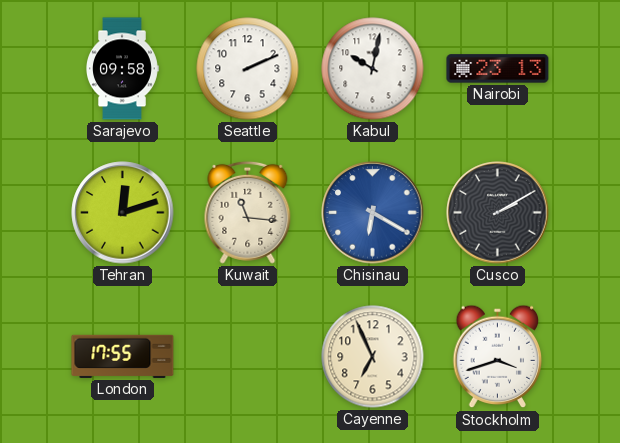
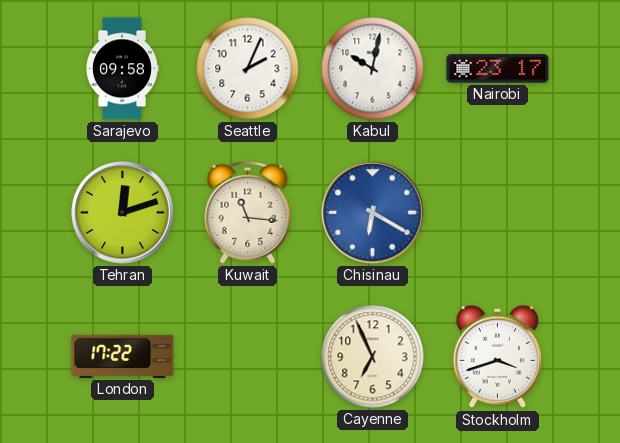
Seattle: 2:11 -> 2:04
Nairobi: 23:13 -> 23:17
Cusco: 2:10 -> none
London: 17:55 -> 17:22
